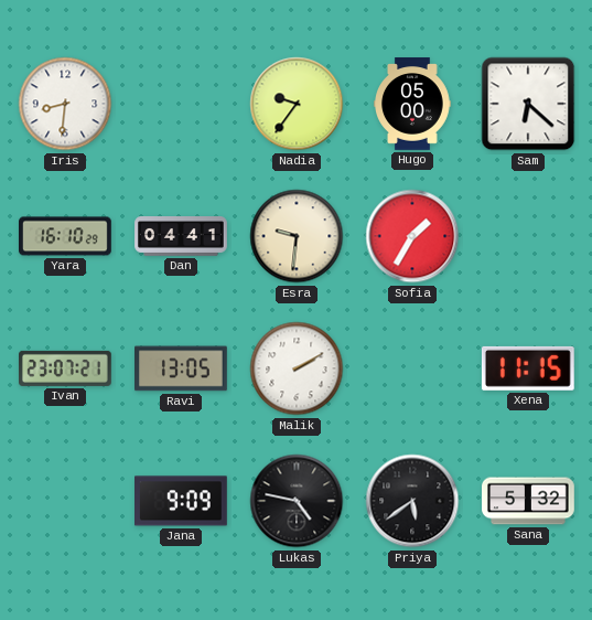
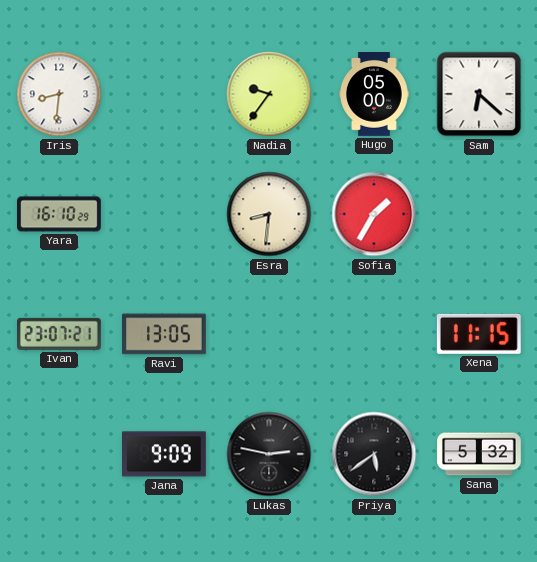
Dan: 04:41 -> none
Esra: 9:31 -> 8:31
Malik: 2:10 -> none
Lukas: 4:47 -> 2:47
